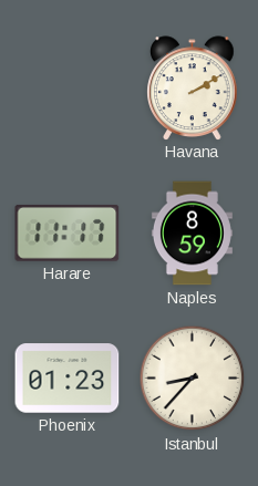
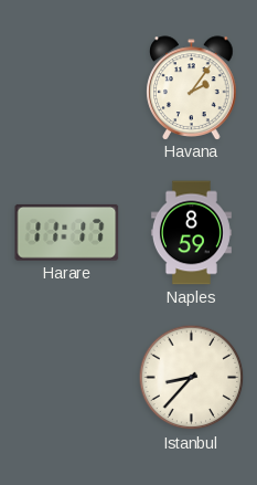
Havana: 2:10 -> 2:06
Phoenix: 01:23 -> none
